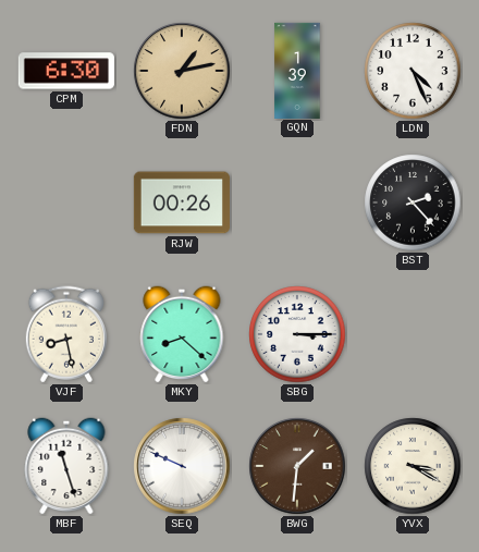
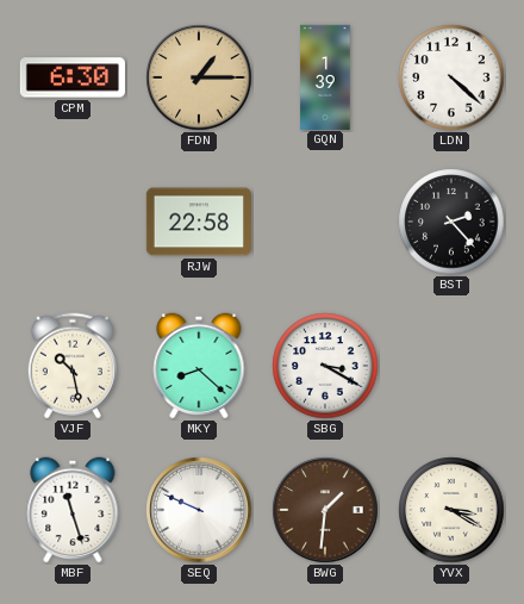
FDN: 1:13 -> 1:15
LDN: 4:26 -> 4:22
RJW: 00:26 -> 22:58
VJF: 8:28 -> 10:28
SBG: 3:15 -> 3:20
